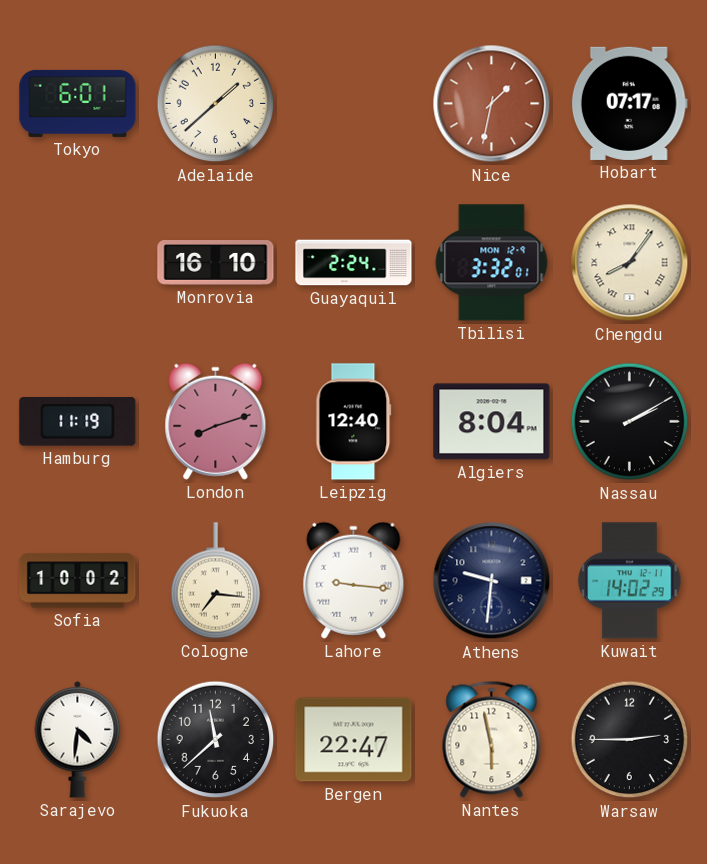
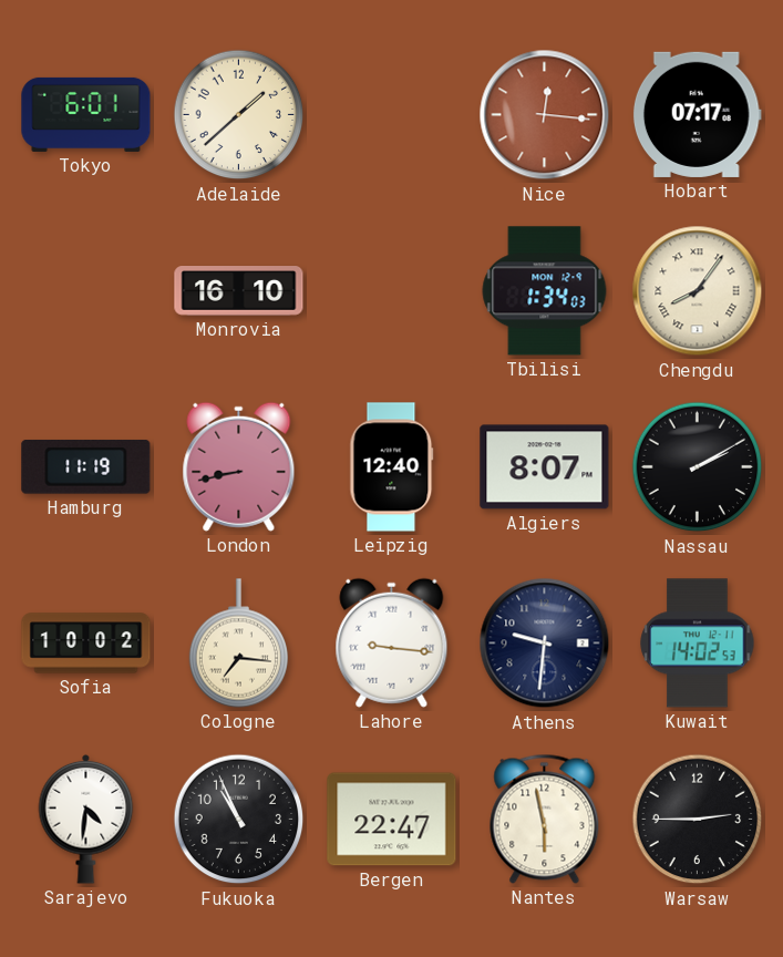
Nice: 1:32 -> 12:16
Guayaquil: 2:24 -> none
Tbilisi: 3:32 -> 1:34
London: 8:12 -> 8:43
Algiers: 8:04 -> 8:07
Kuwait: 14:02:29 -> 14:02:53
Fukuoka: 11:38 -> 10:56
